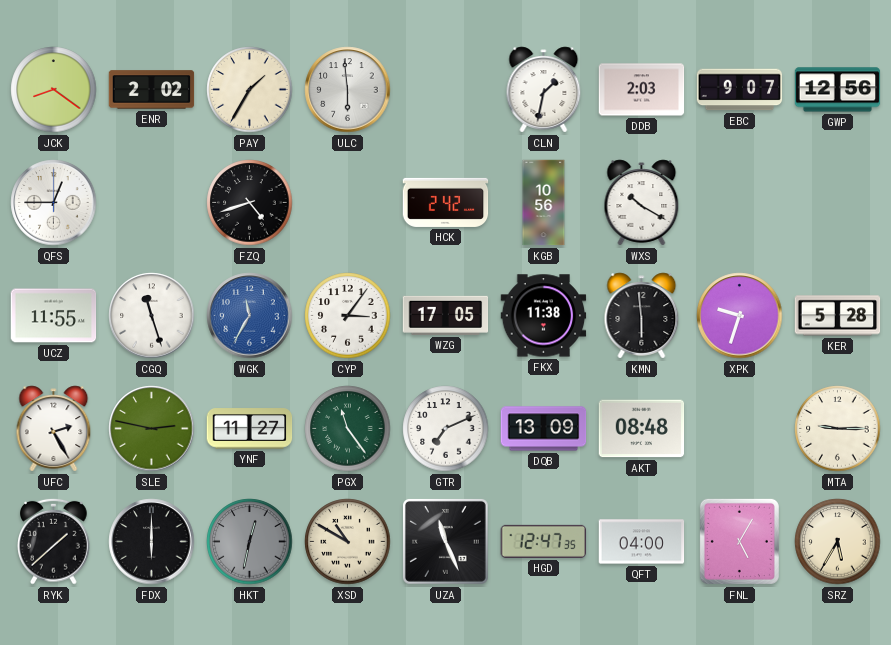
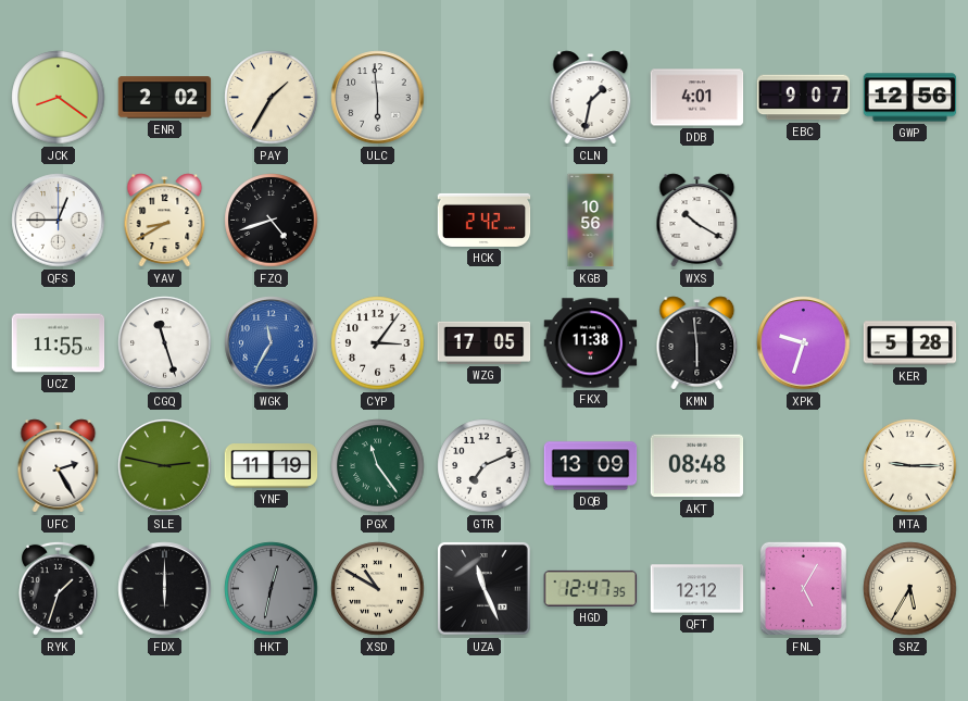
DDB: 2:03 -> 4:01
YAV: none -> 8:40
YNF: 11:27 -> 11:19
RYK: 1:38 -> 1:33
QFT: 04:00 -> 12:12
